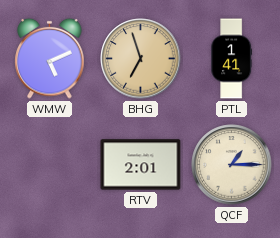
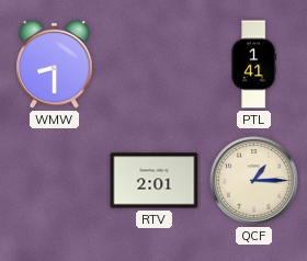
WMW: 5:11 -> 8:30
BHG: 6:57 -> none
